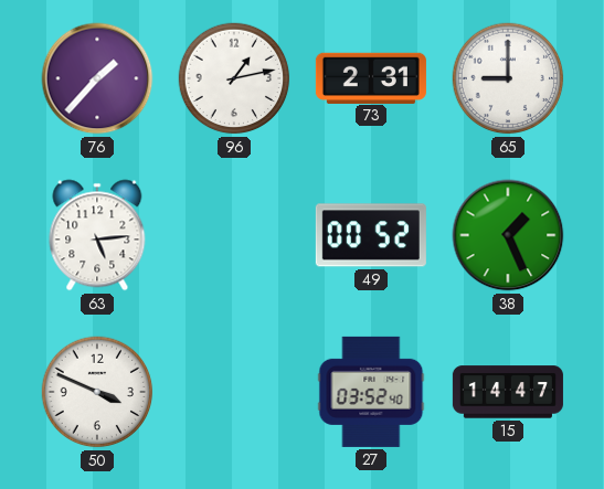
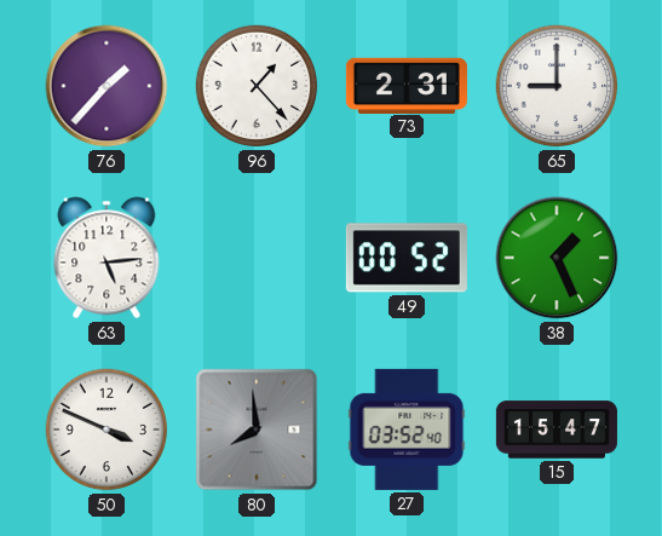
96: 1:13 -> 1:23
80: none -> 7:59
15: 14:47 -> 15:47
